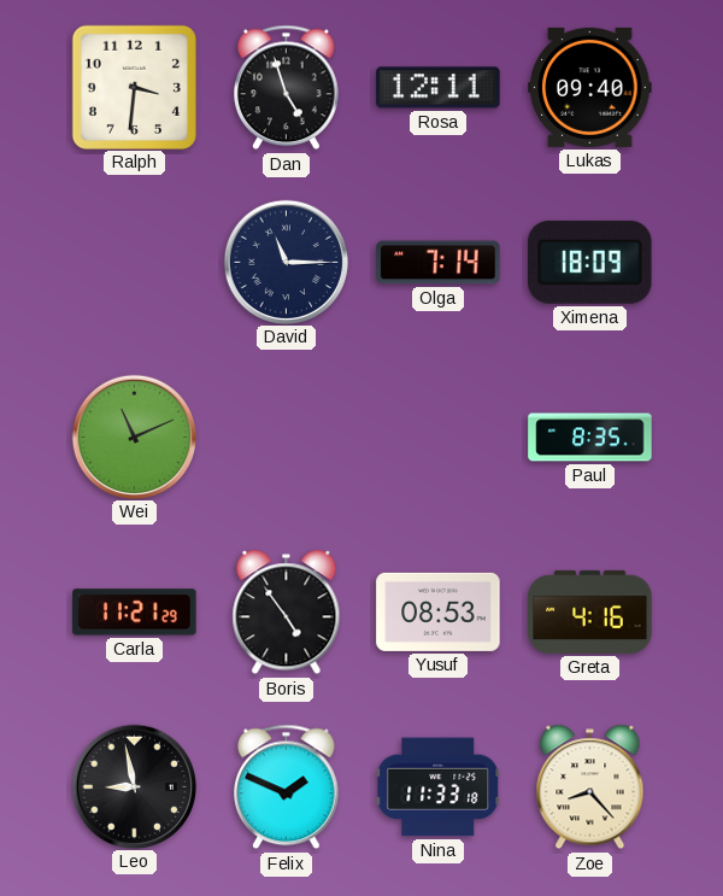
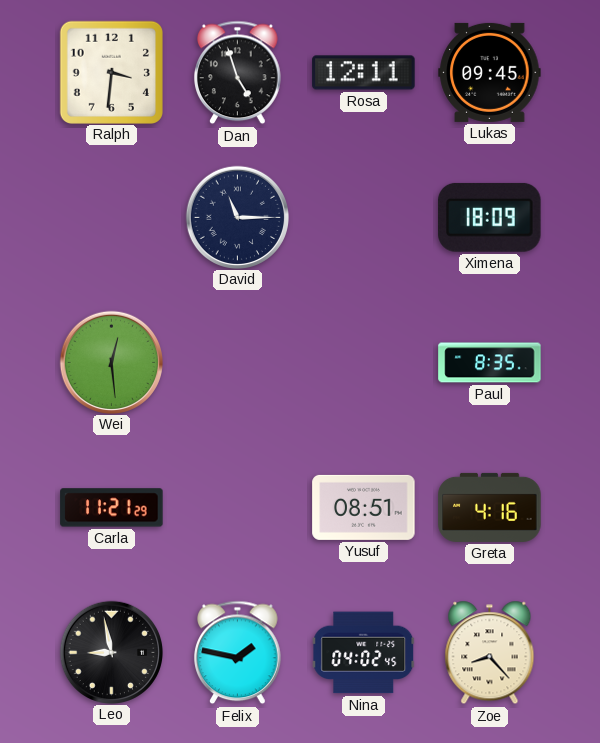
Lukas: 09:40 -> 09:45
Olga: 7:14 -> none
Wei: 11:11 -> 12:29
Boris: 4:54 -> none
Yusuf: 08:53 -> 08:51
Felix: 1:49 -> 1:47
Nina: 11:33 -> 04:02
